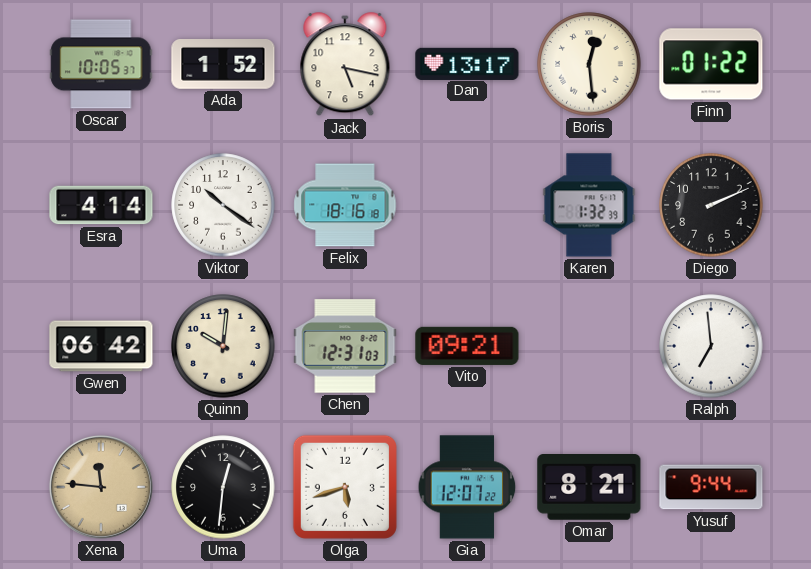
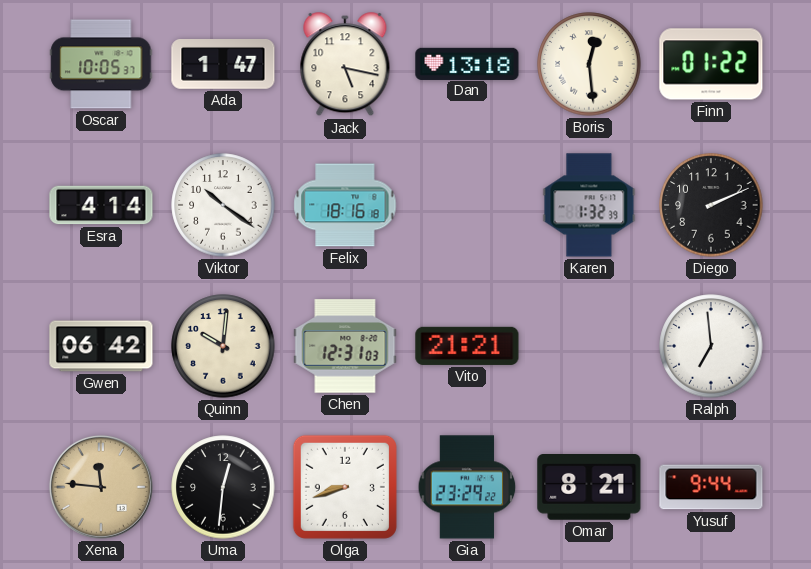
Ada: 1:52 -> 1:47
Dan: 13:17 -> 13:18
Vito: 09:21 -> 21:21
Olga: 5:42 -> 8:42
Gia: 12:07 -> 23:29
